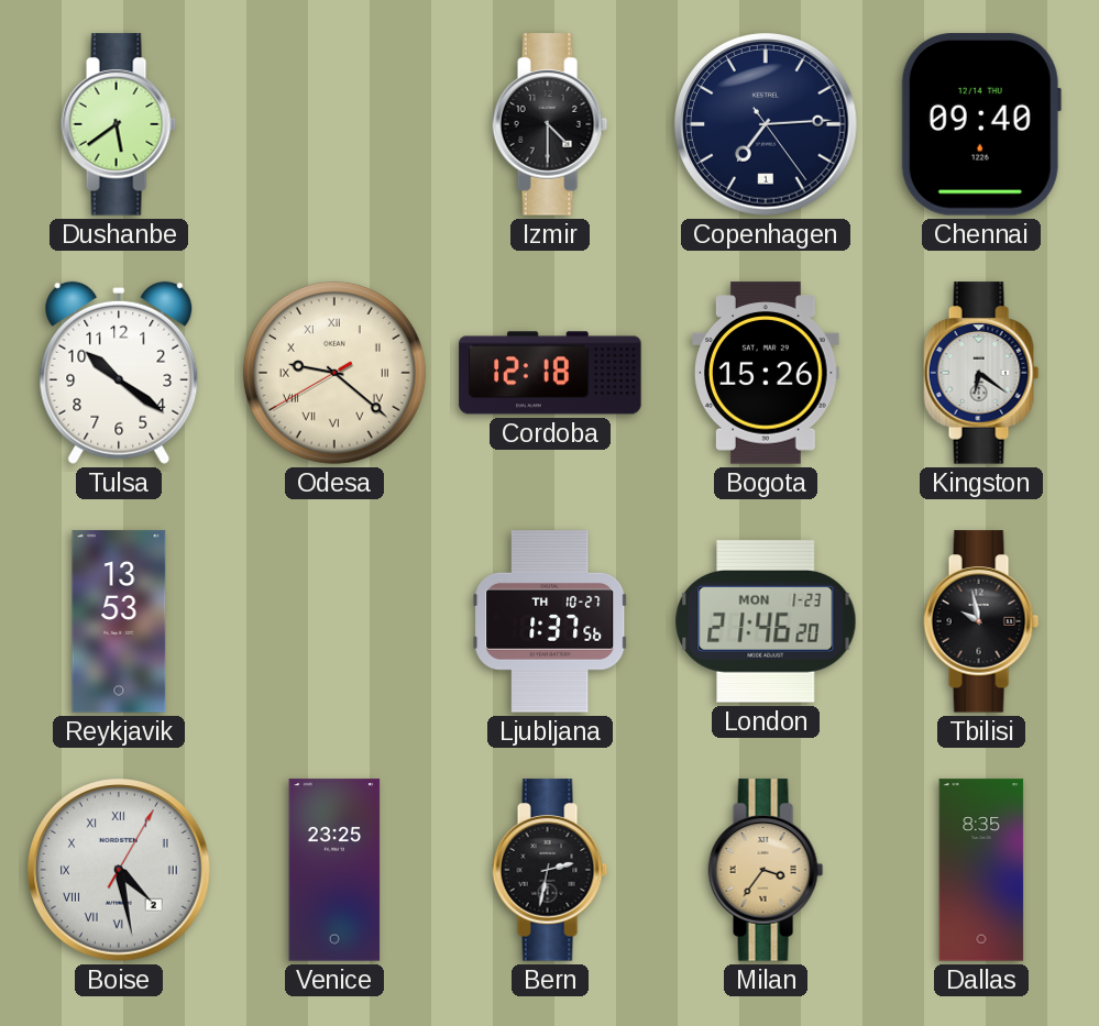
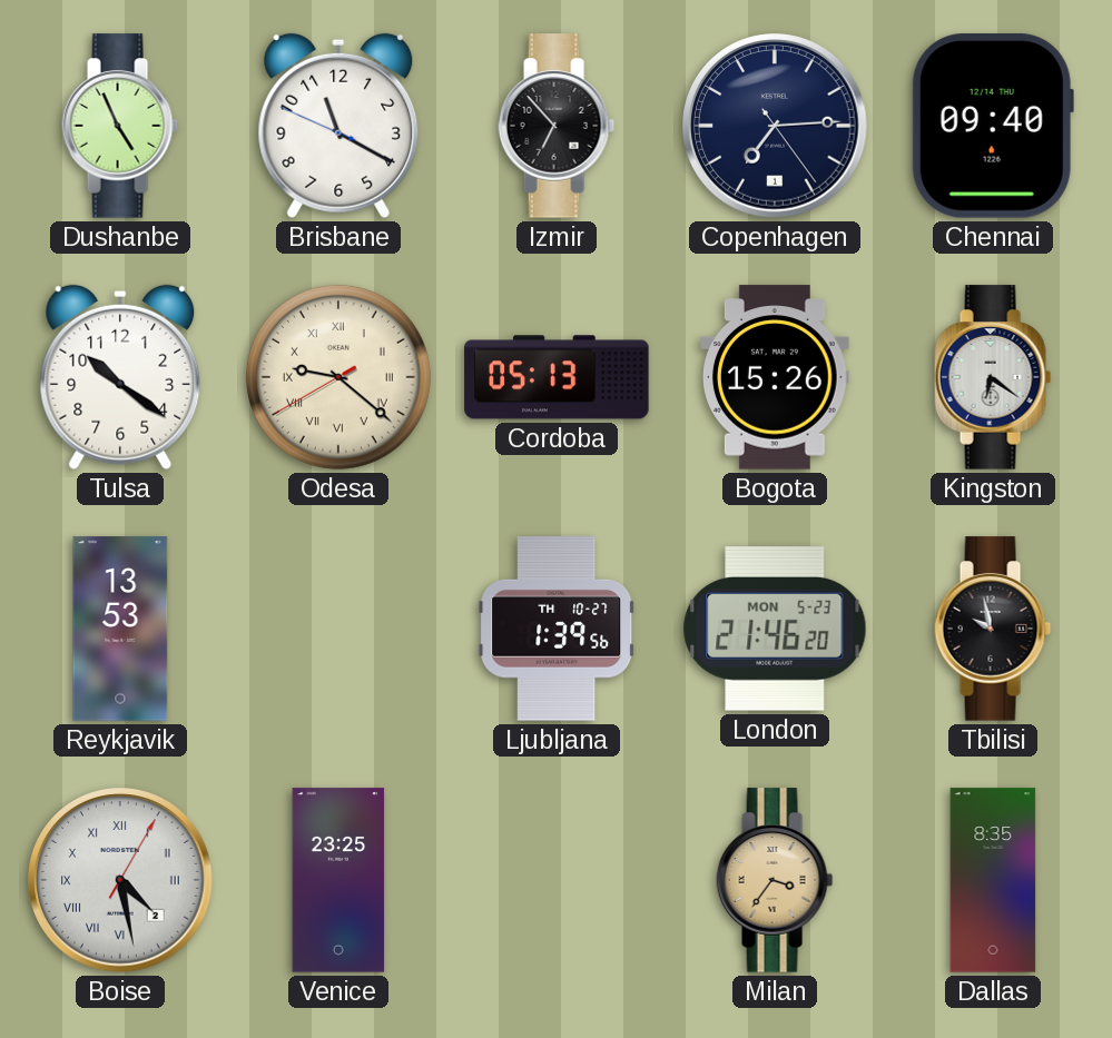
Dushanbe: 5:39 -> 4:56
Brisbane: none -> 11:19
Izmir: 4:30 -> 6:53
Cordoba: 12:18 -> 05:13
Ljubljana: 1:37 -> 1:39
London date: MON 1-23 -> MON 5-23
Bern: 2:32 -> none
